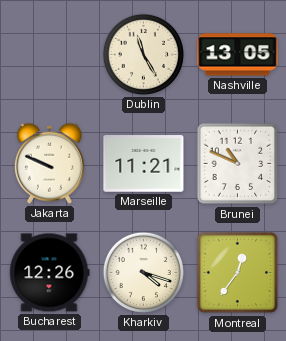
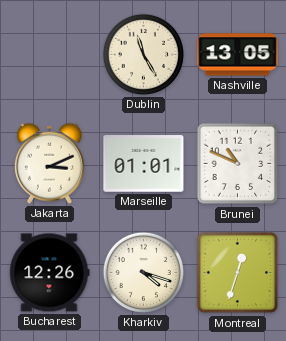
Jakarta: 9:49 -> 3:11
Marseille: 11:21 -> 01:01
Montreal: 12:36 -> 12:33
